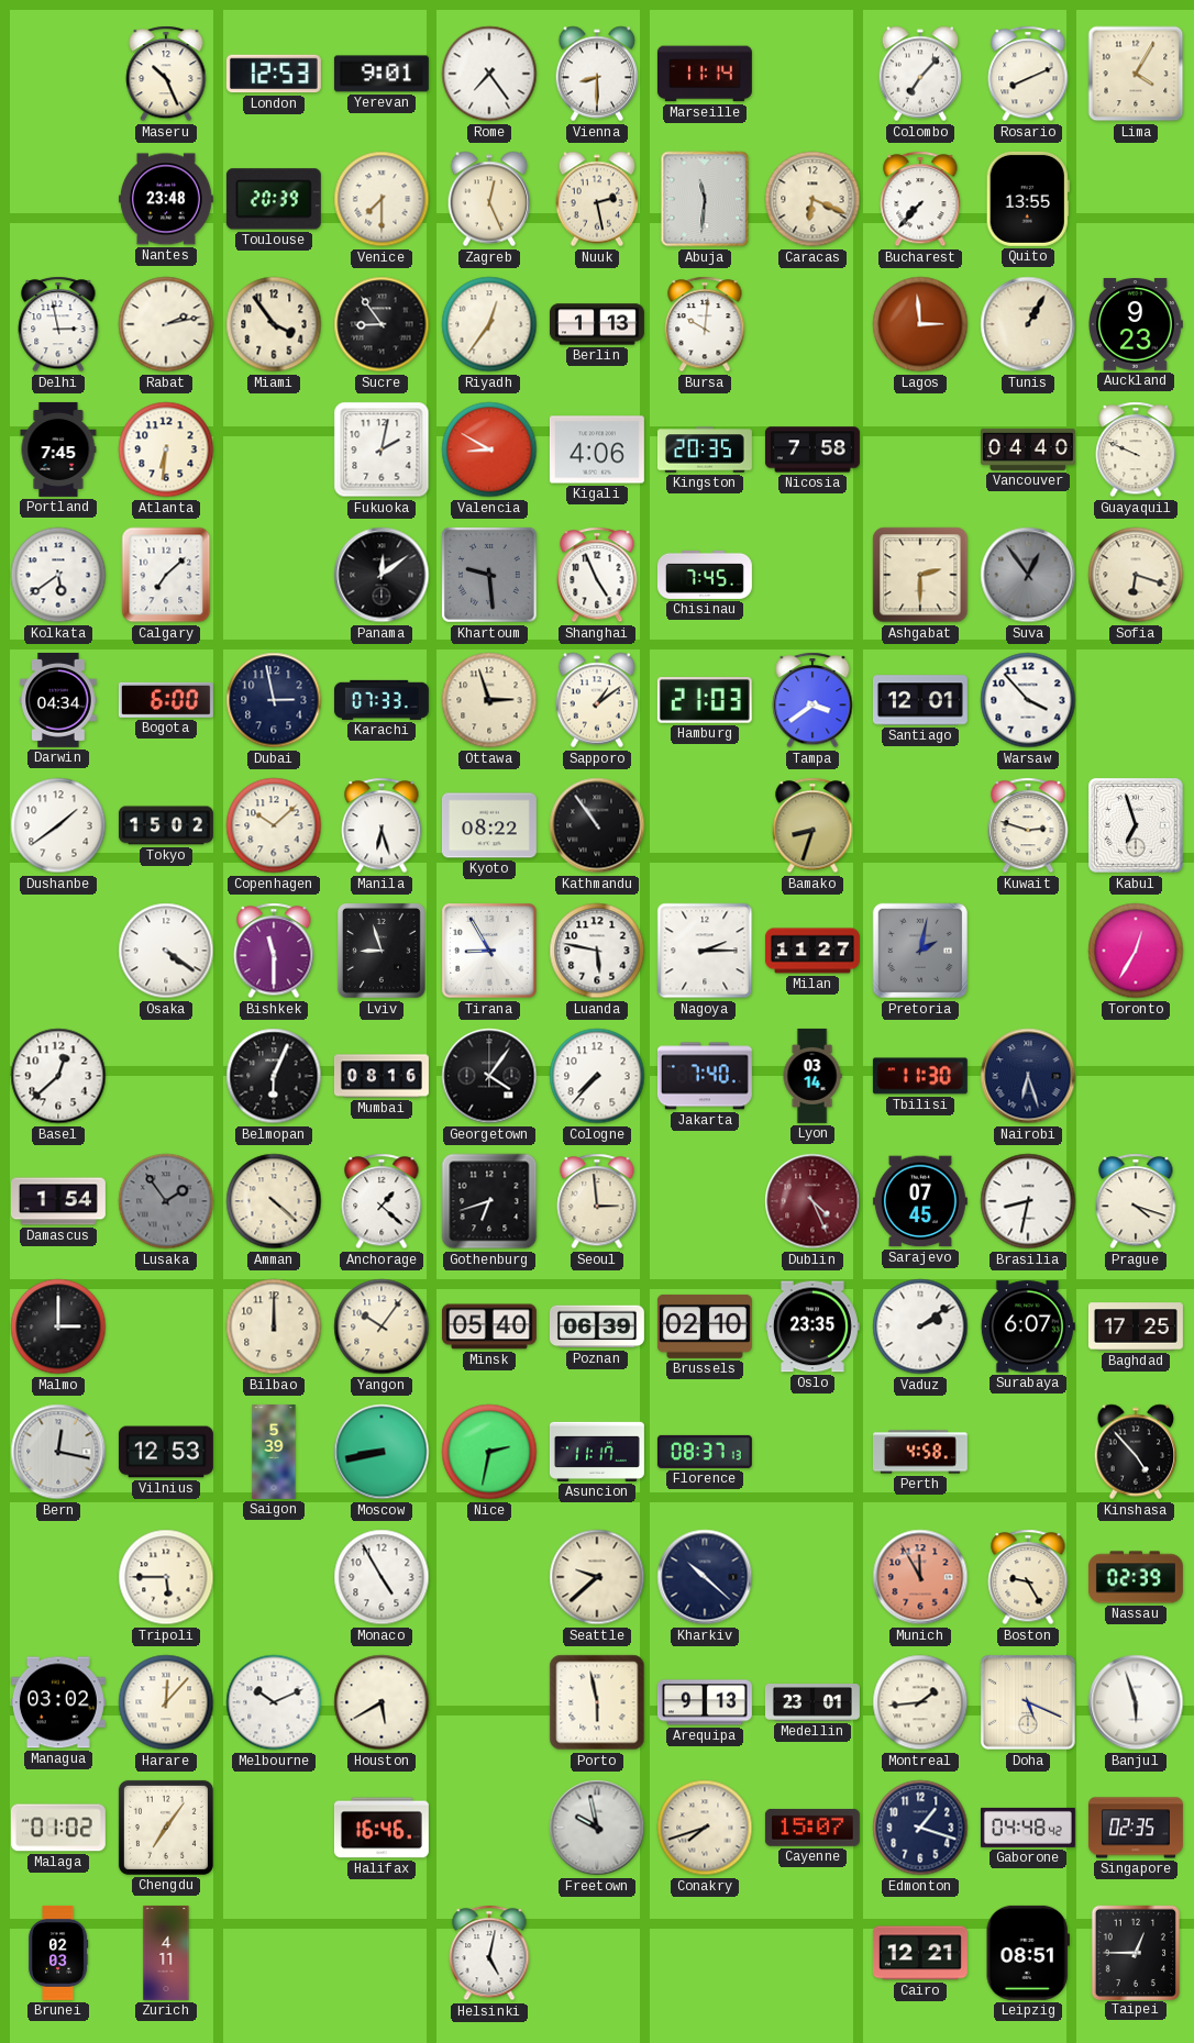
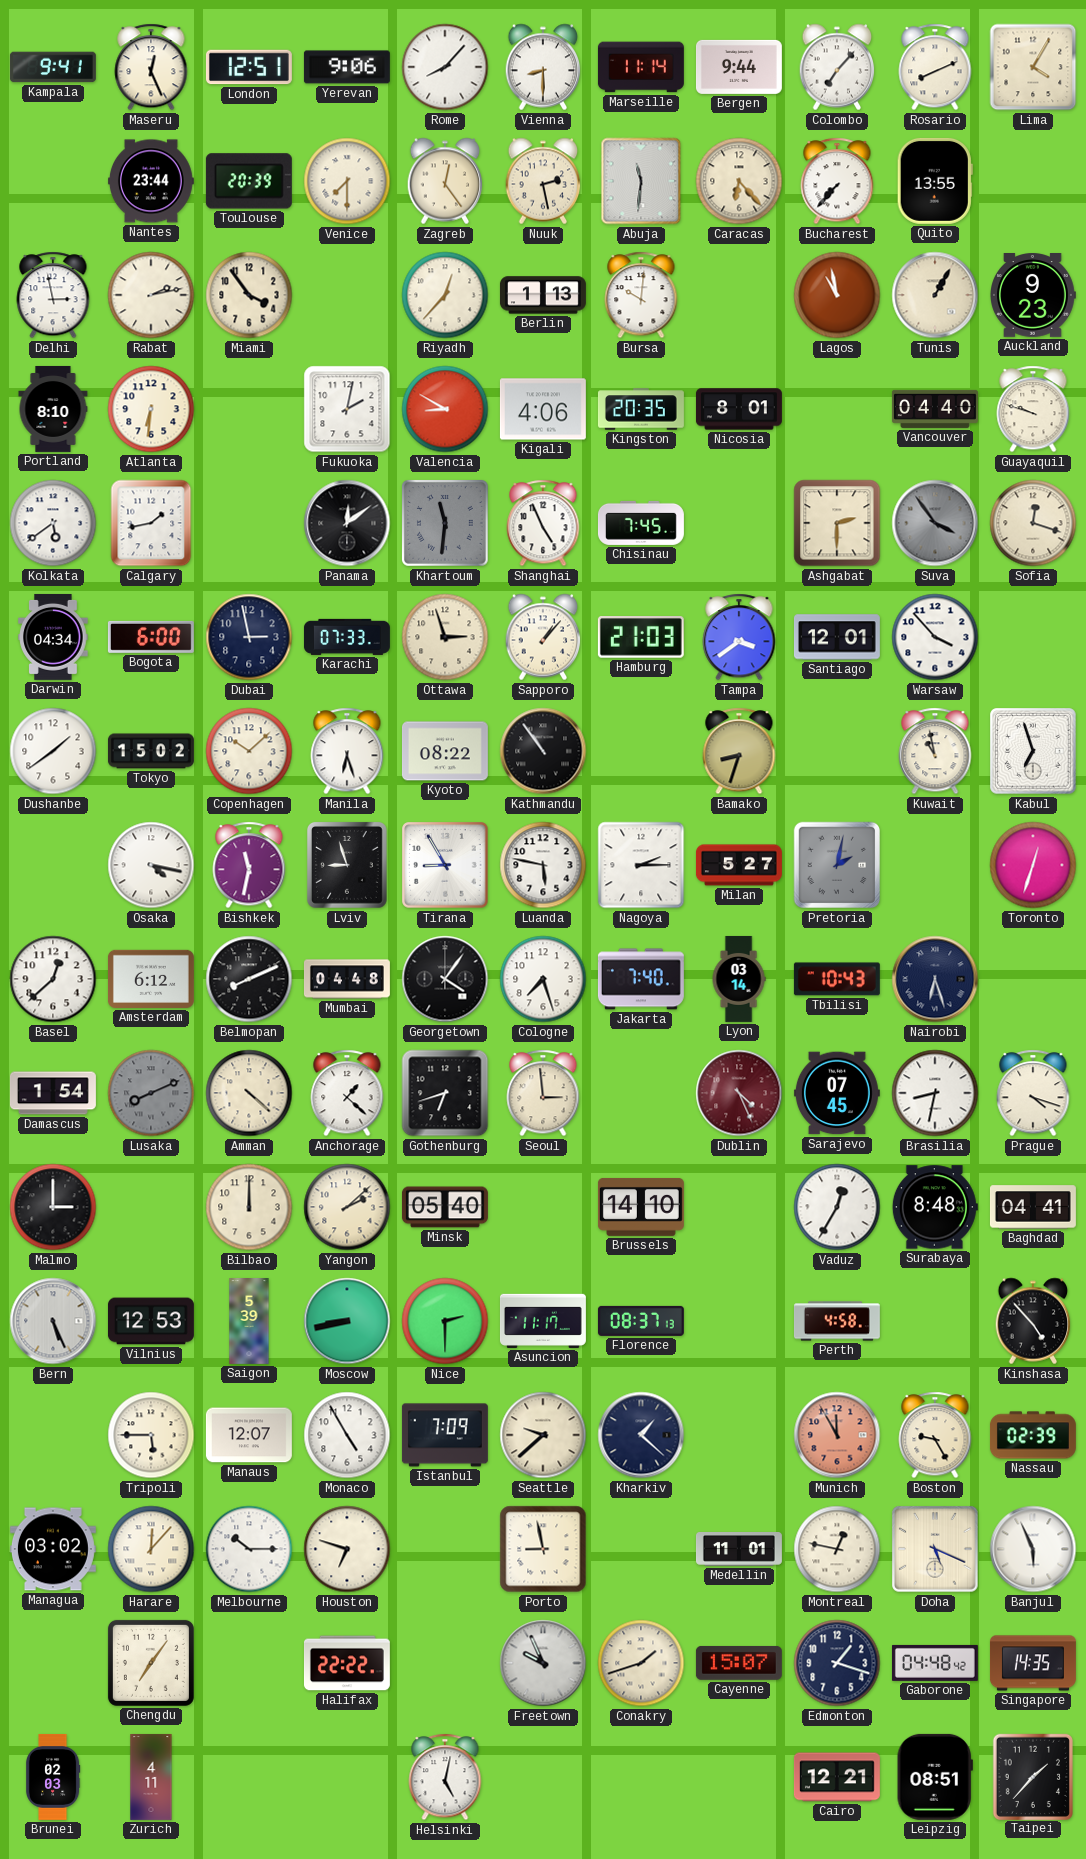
Kampala: none -> 9:41
Maseru: 10:26 -> 12:26
London: 12:53 -> 12:51
Yerevan: 9:01 -> 9:06
Rome: 7:24 -> 8:07
Bergen: none -> 9:44
Nantes: 23:48 -> 23:44
Zagreb: 12:26 -> 12:24
Caracas: 6:19 -> 6:23
Sucre: 8:54 -> none
Riyadh: 12:36 -> 12:37
Lagos: 2:59 -> 10:58
Portland: 7:45 -> 8:10
Nicosia: 7:58 -> 8:01
Guayaquil: 9:49 -> 9:48
Calgary: 7:08 -> 1:43
Khartoum: 9:29 -> 11:31
Suva: 12:54 -> 3:54
Sofia: 6:18 -> 12:18
Sapporo: 1:09 -> 1:07
Kuwait: 2:48 -> 10:58
Osaka: 4:21 -> 4:17
Bishkek: 11:30 -> 11:32
Milan: 11:27 -> 5:27
Toronto: 12:35 -> 12:33
Amsterdam: none -> 6:12
Belmopan: 6:04 -> 8:11
Mumbai: 08:16 -> 04:48
Cologne: 7:37 -> 7:27
Tbilisi: 11:30 -> 10:43
Lusaka: 1:54 -> 8:11
Yangon: 10:06 -> 2:08
Poznan: 06:39 -> none
Brussels: 02:10 -> 14:10
Oslo: 23:35 -> none
Vaduz: 2:09 -> 12:35
Surabaya: 6:07 -> 8:48
Baghdad: 17:25 -> 04:41
Bern: 12:17 -> 5:26
Nice: 2:32 -> 2:30
Manaus: none -> 12:07
Istanbul: none -> 7:09
Kharkiv: 10:22 -> 1:22
Melbourne: 10:11 -> 10:15
Houston: 5:40 -> 6:48
Porto: 5:58 -> 8:58
Arequipa: 9:13 -> none
Medellin: 23:01 -> 11:01
Montreal: 1:44 -> 12:47
Banjul: 5:57 -> 5:56
Malaga: 01:02 -> none
Halifax: 16:46 -> 22:22
Freetown: 9:58 -> 9:56
Conakry: 7:42 -> 1:42
Singapore: 02:35 -> 14:35
Taipei: 12:45 -> 1:37
